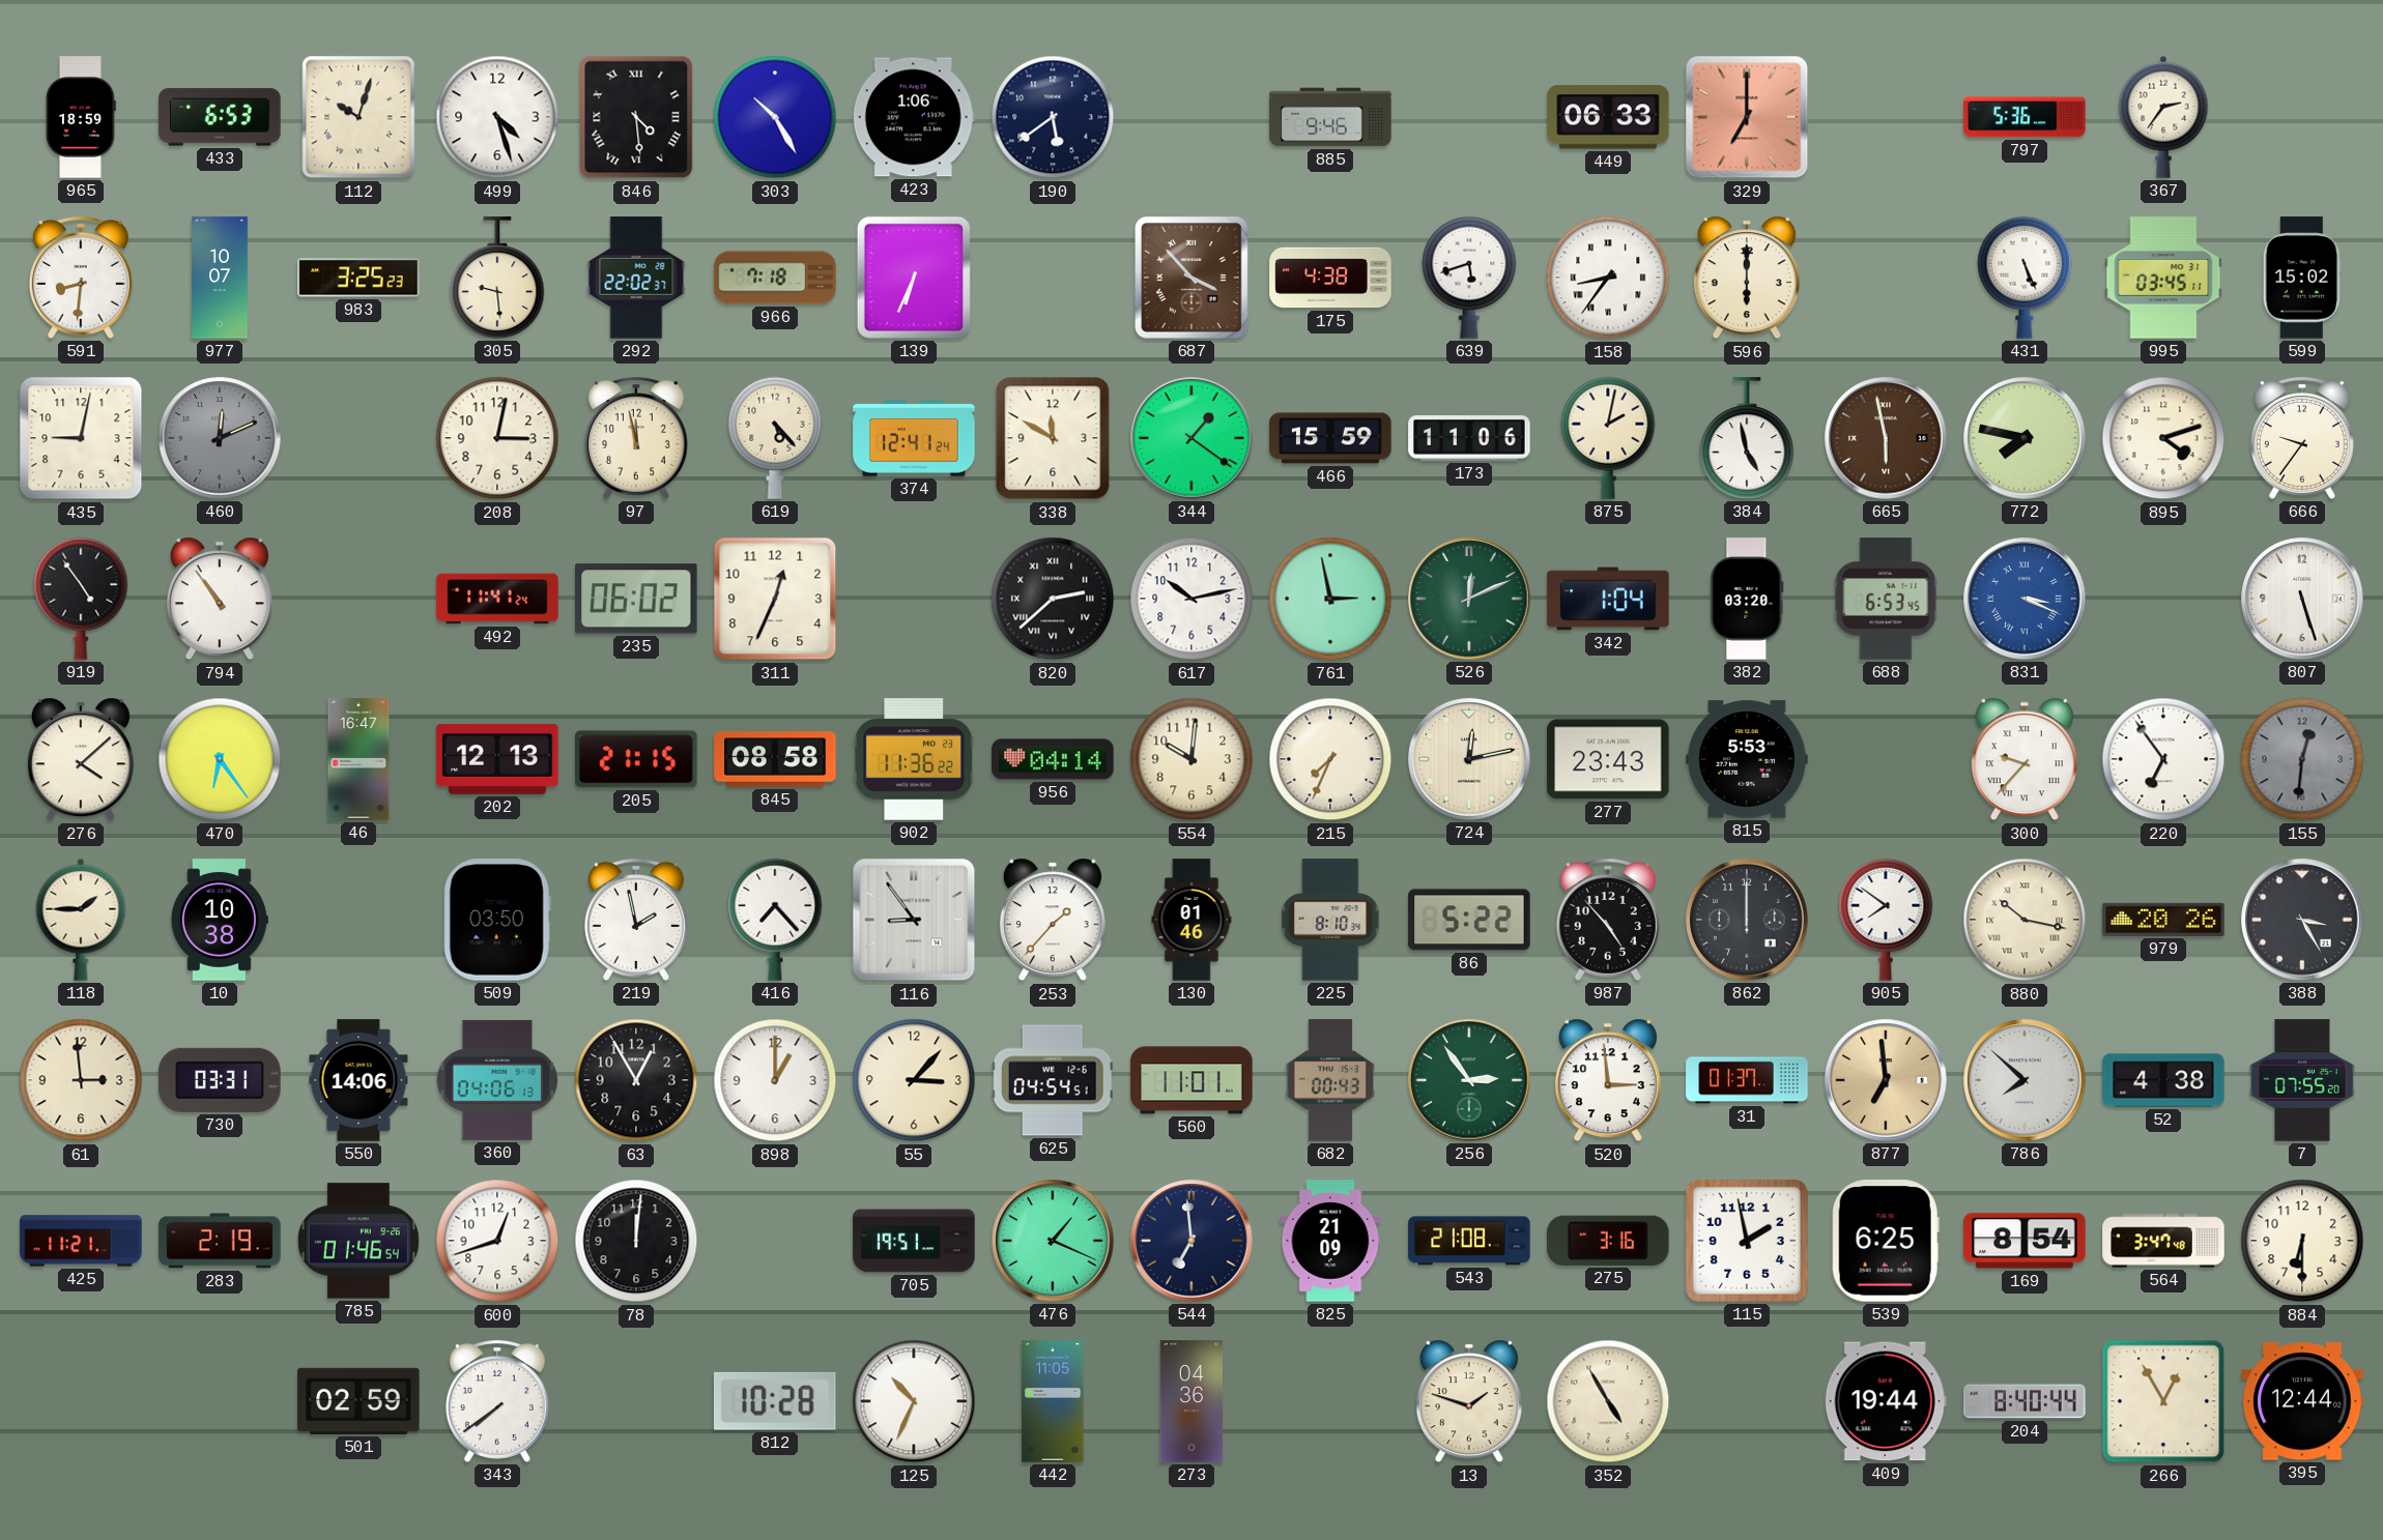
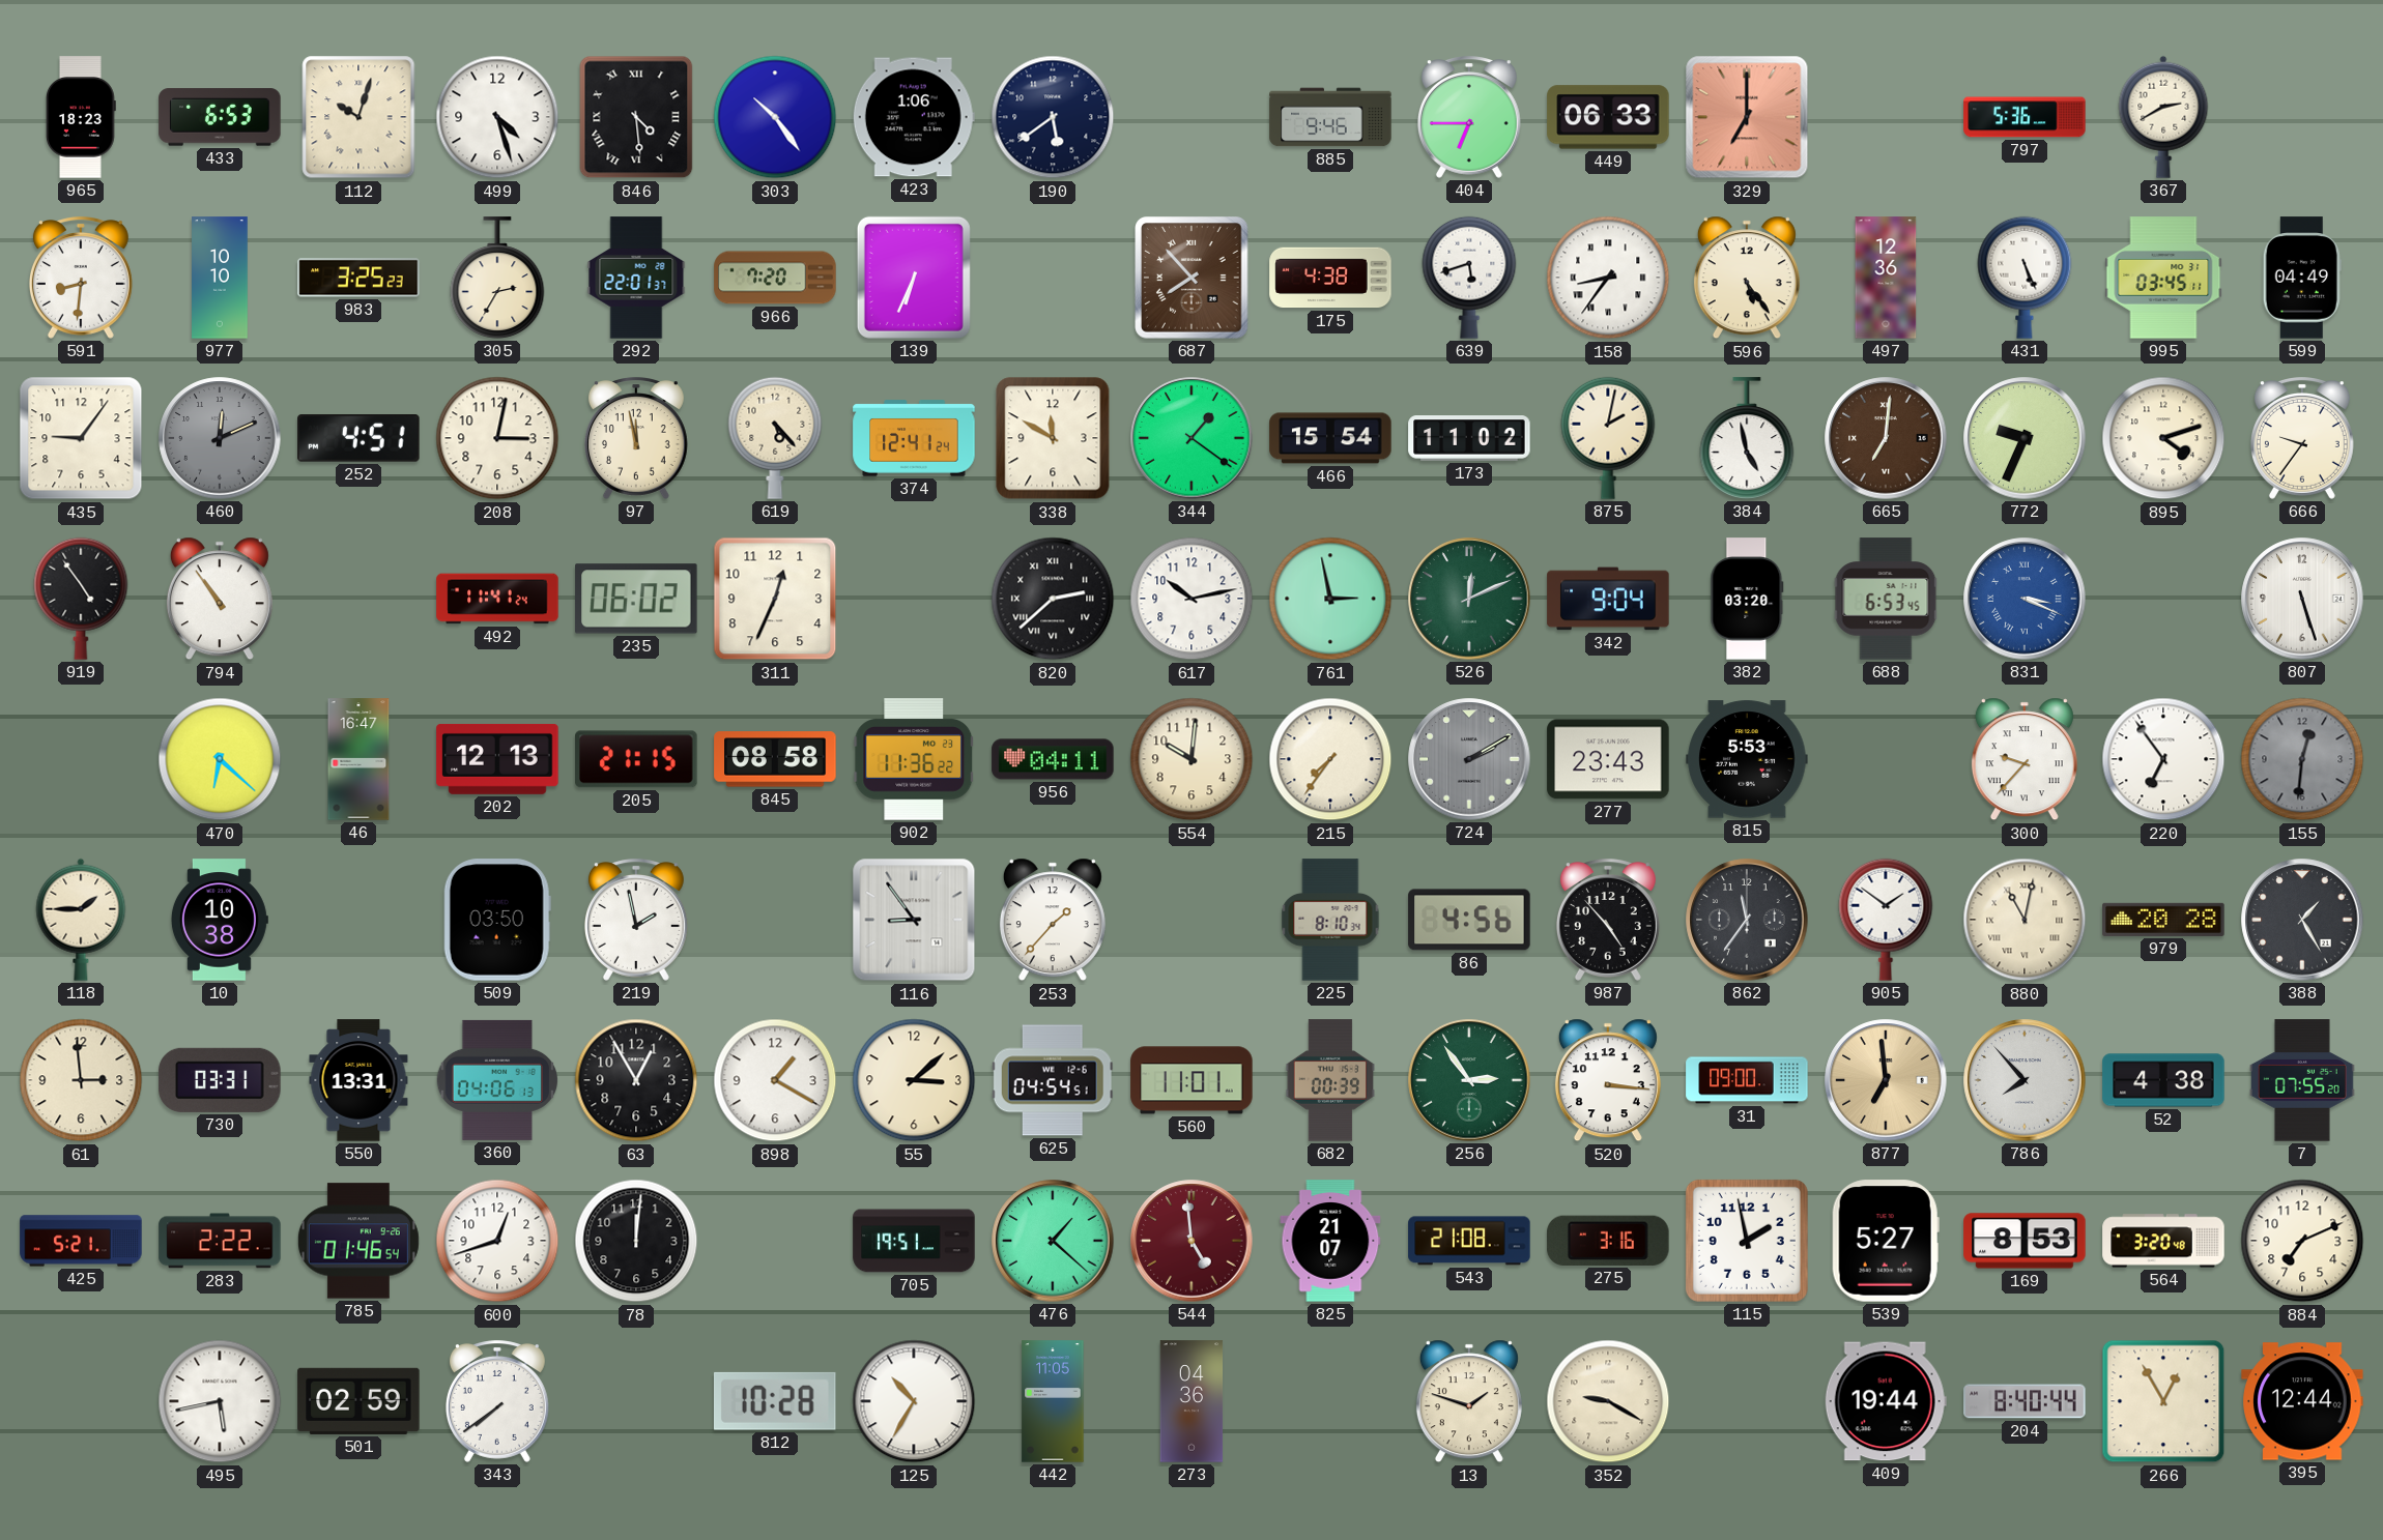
965: 18:59 -> 18:23
303: 10:25 -> 10:24
404: none -> 6:45
367: 2:36 -> 2:40
977: 10:07 -> 10:10
305: 9:29 -> 2:35
292: 22:02 -> 22:01
966: 7:18 -> 7:20
687: 3:53 -> 7:53
596: 6:00 -> 5:24
497: none -> 12:36
599: 15:02 -> 04:49
435: 9:02 -> 9:06
252: none -> 4:51
466: 15:59 -> 15:54
173: 11:06 -> 11:02
665: 5:58 -> 7:01
772: 7:47 -> 9:34
342: 1:04 -> 9:04
276: 4:08 -> none
470: 6:24 -> 6:22
956: 04:14 -> 04:11
215: 7:34 -> 7:36
724: 12:13 -> 2:10
724 dial: cream -> grey
416: 7:23 -> none
130: 01:46 -> none
86: 5:22 -> 4:56
862: 12:00 -> 11:36
905: 7:51 -> 1:51
880: 10:17 -> 11:02
979: 20:26 -> 20:28
388: 3:25 -> 1:25
550: 14:06 -> 13:31
898: 1:00 -> 1:20
55: 3:07 -> 3:08
682: 00:43 -> 00:39
520: 2:59 -> 3:16
31: 01:37 -> 09:00
786: 7:52 -> 7:53
425: 11:21 -> 5:21
283: 2:19 -> 2:22
476: 1:19 -> 1:22
544: 6:59 -> 4:59
544 dial: navy -> burgundy
825: 21:09 -> 21:07
539: 6:25 -> 5:27
169: 8:54 -> 8:53
564: 3:47 -> 3:20
884: 6:30 -> 7:11
495: none -> 5:43
125: 10:34 -> 10:35
352: 4:55 -> 9:20
